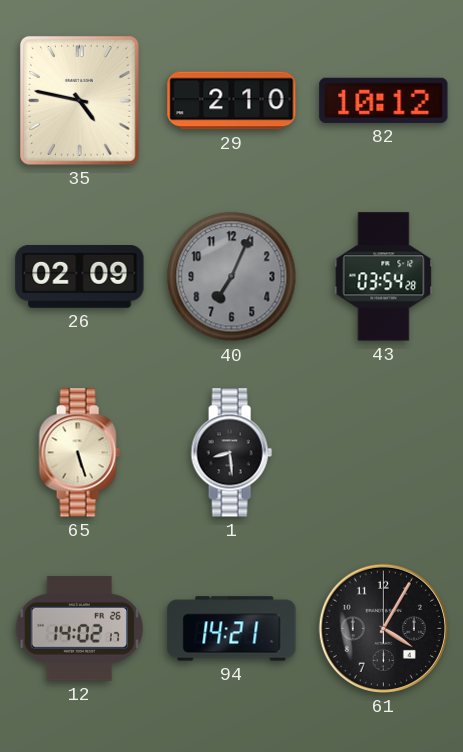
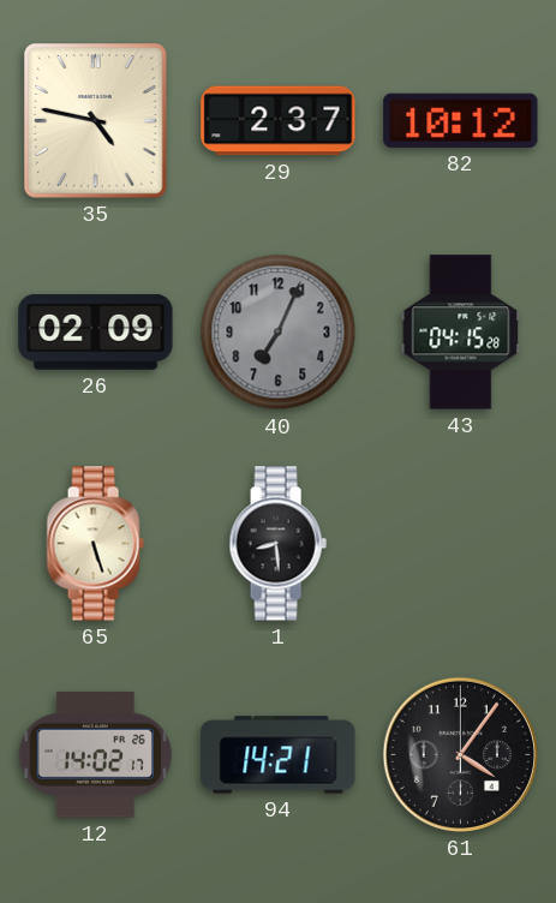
29: 2:10 -> 2:37
43: 03:54 -> 04:15
61: 4:05 -> 4:06
